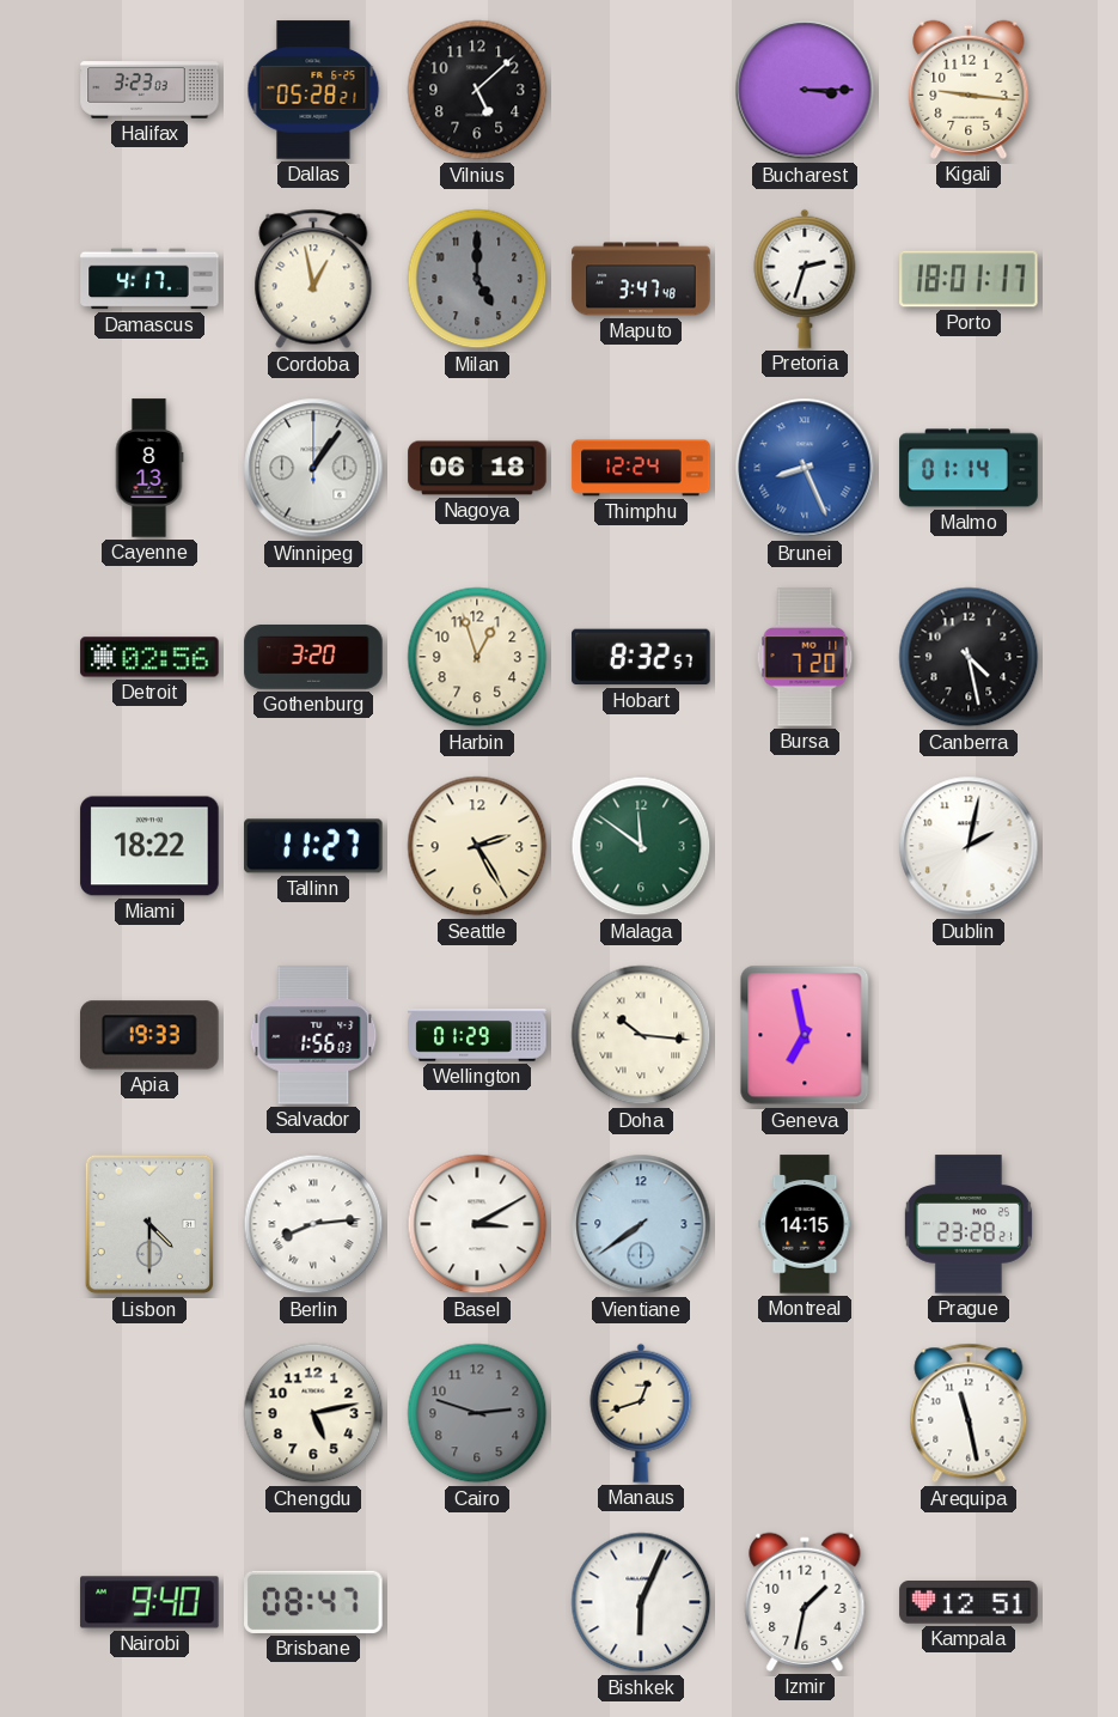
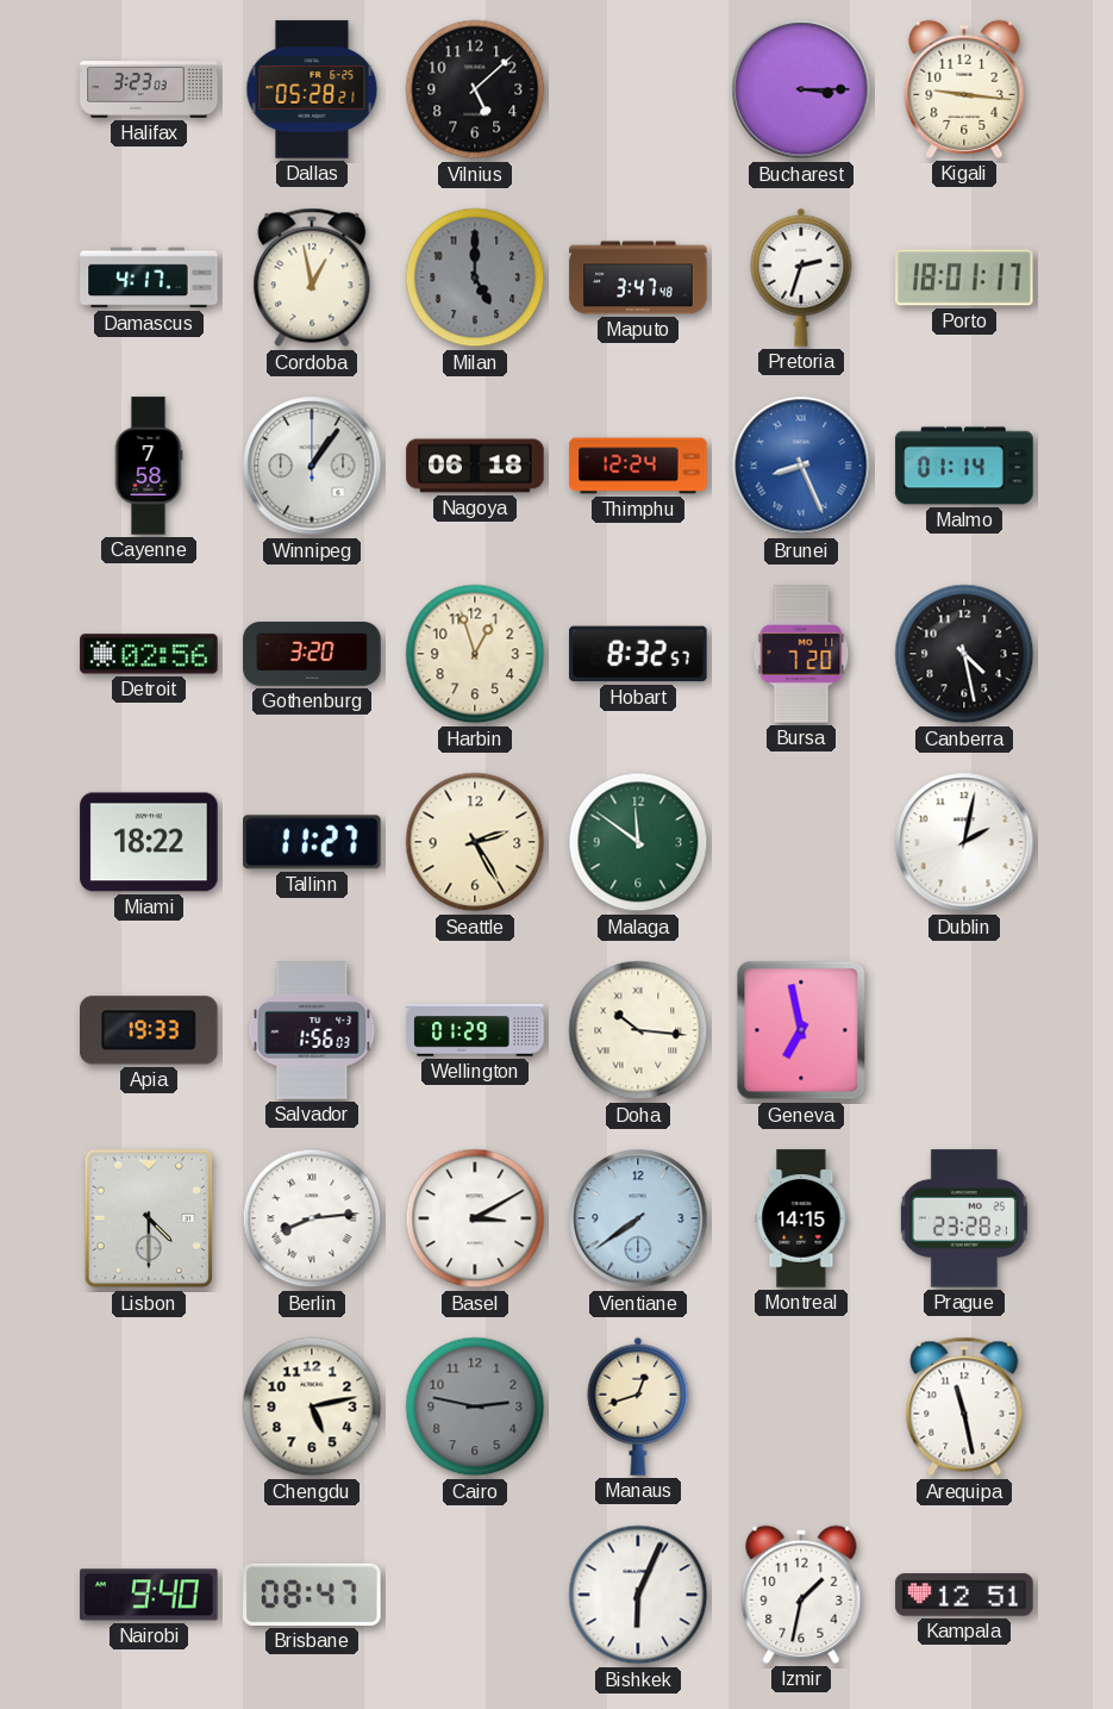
Cayenne: 8:13 -> 7:58
Cairo: 2:48 -> 2:47
